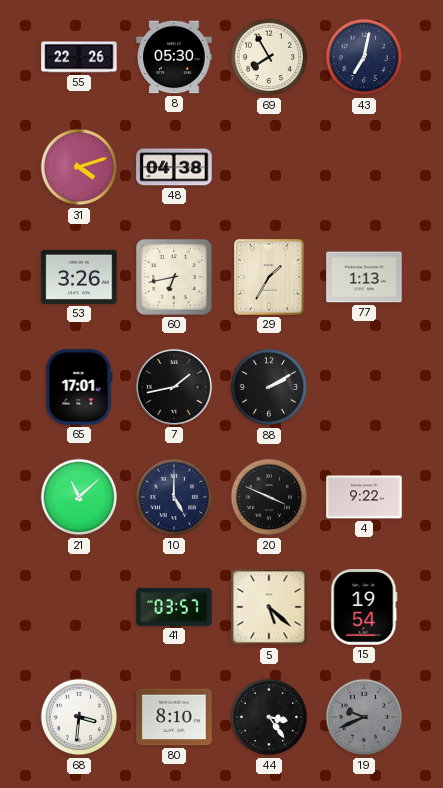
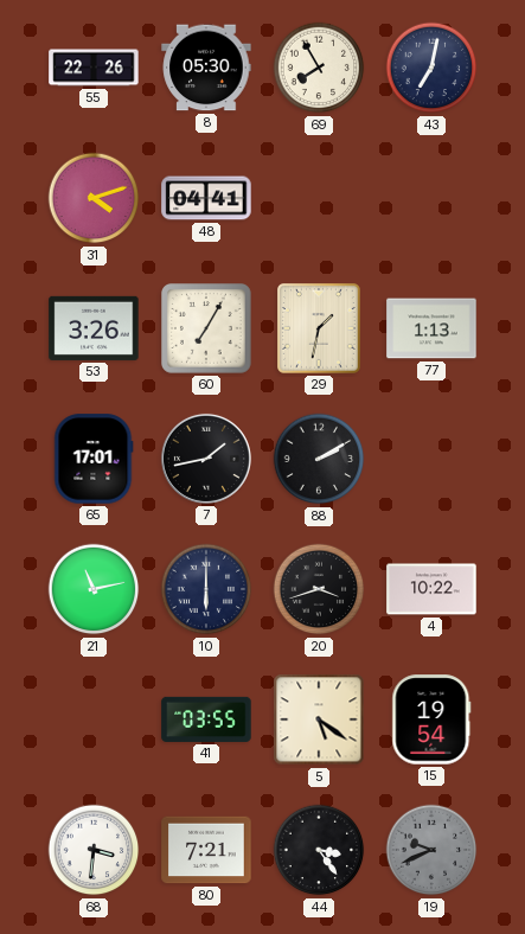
48: 04:38 -> 04:41
60: 6:43 -> 7:05
29: 1:35 -> 1:32
21: 11:08 -> 11:13
10: 5:00 -> 6:00
20: 3:49 -> 3:42
4: 9:22 -> 10:22
41: 03:57 -> 03:55
5: 5:22 -> 5:21
80: 8:10 -> 7:21
